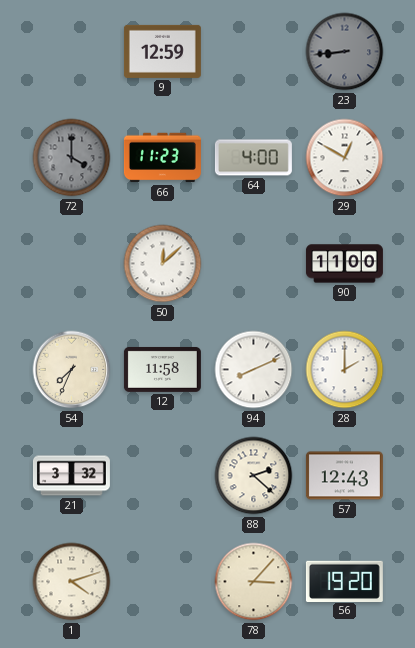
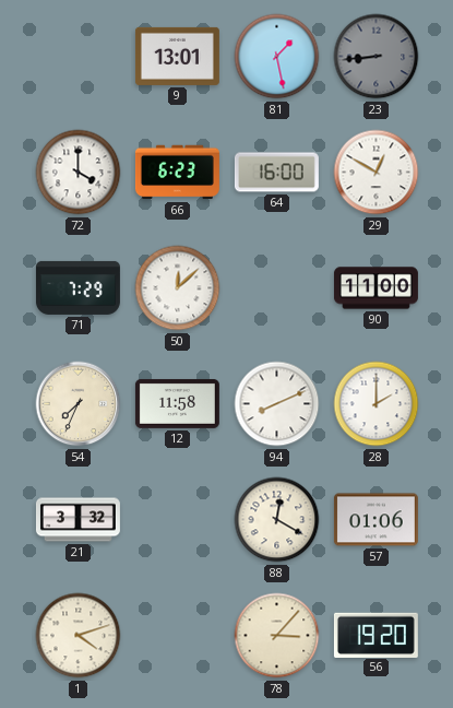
9: 12:59 -> 13:01
81: none -> 1:28
72 dial: grey -> white
66: 11:23 -> 6:23
64: 4:00 -> 16:00
71: none -> 7:29
88: 2:22 -> 12:20
57: 12:43 -> 01:06
